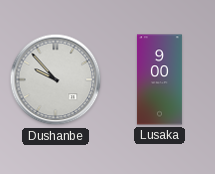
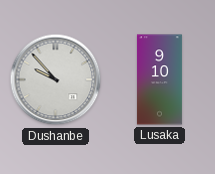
Lusaka: 9:00 -> 9:10
